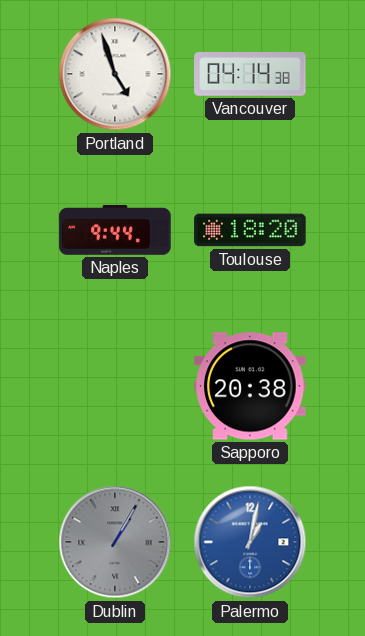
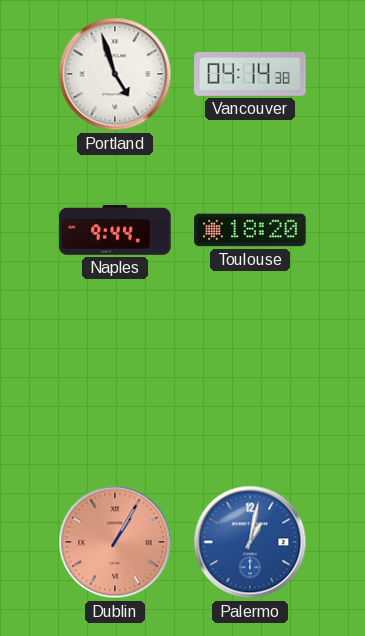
Sapporo: 20:38 -> none
Dublin dial: grey -> salmon
